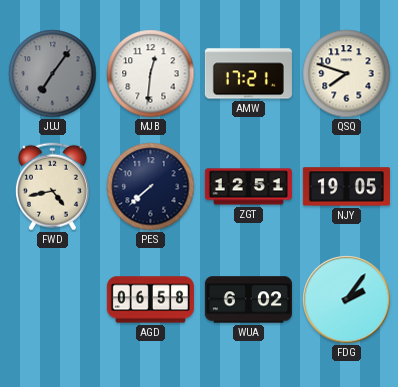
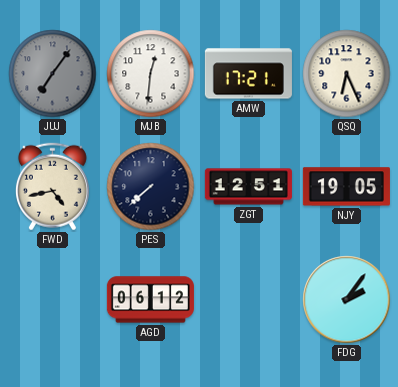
QSQ: 7:48 -> 6:26
AGD: 06:58 -> 06:12
WUA: 6:02 -> none
